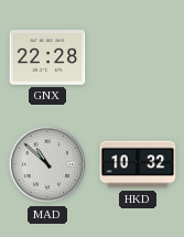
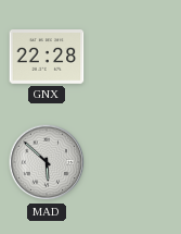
MAD: 10:52 -> 5:52
HKD: 10:32 -> none
